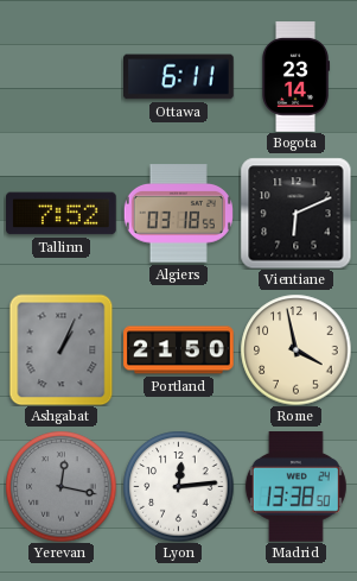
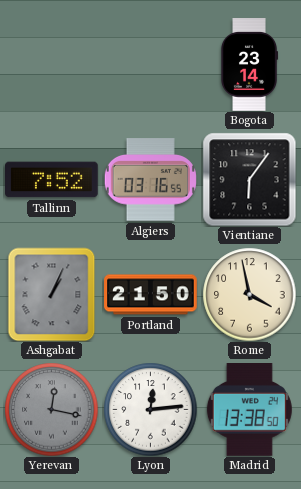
Ottawa: 6:11 -> none
Algiers: 03:18 -> 03:16
Vientiane: 6:11 -> 6:06
